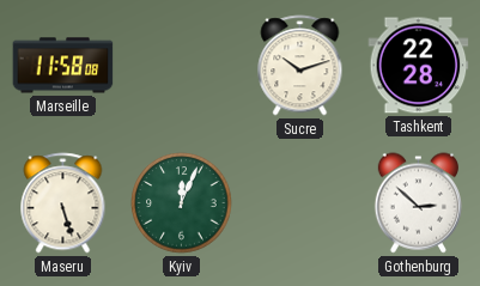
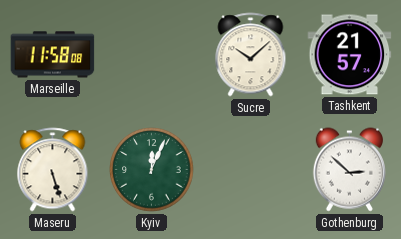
Sucre: 10:12 -> 10:08
Tashkent: 22:28 -> 21:57
